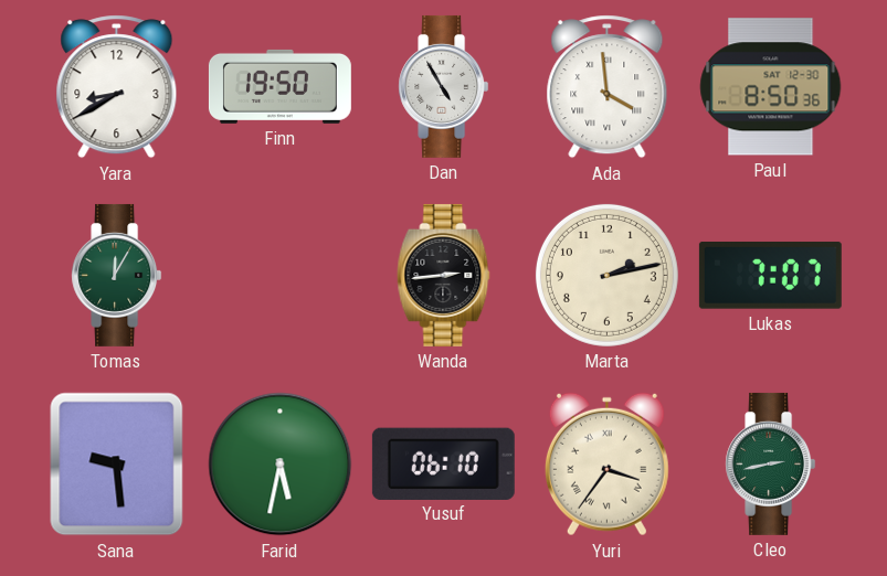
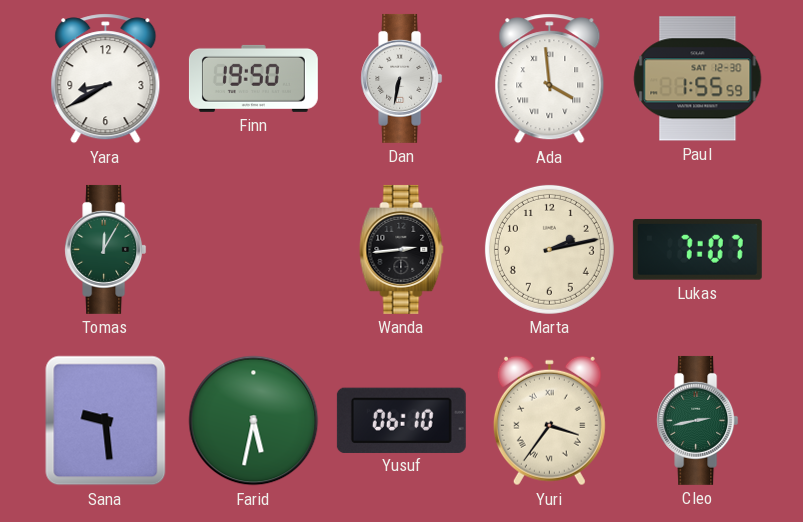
Dan: 4:55 -> 6:32
Paul: 8:50 -> 1:55
